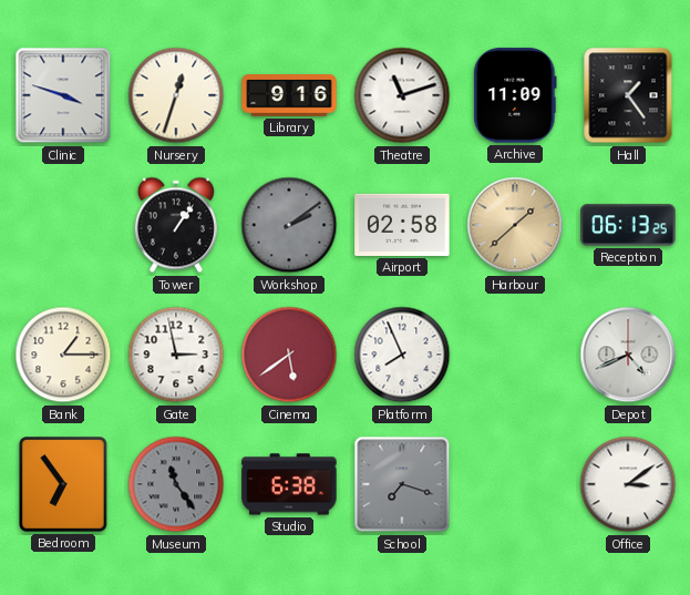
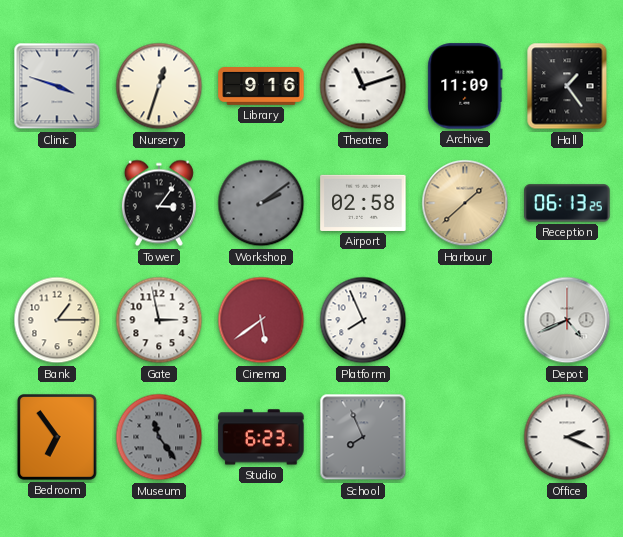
Tower: 1:06 -> 3:06
Studio: 6:38 -> 6:23
School: 7:18 -> 7:56
Office: 3:09 -> 2:19
